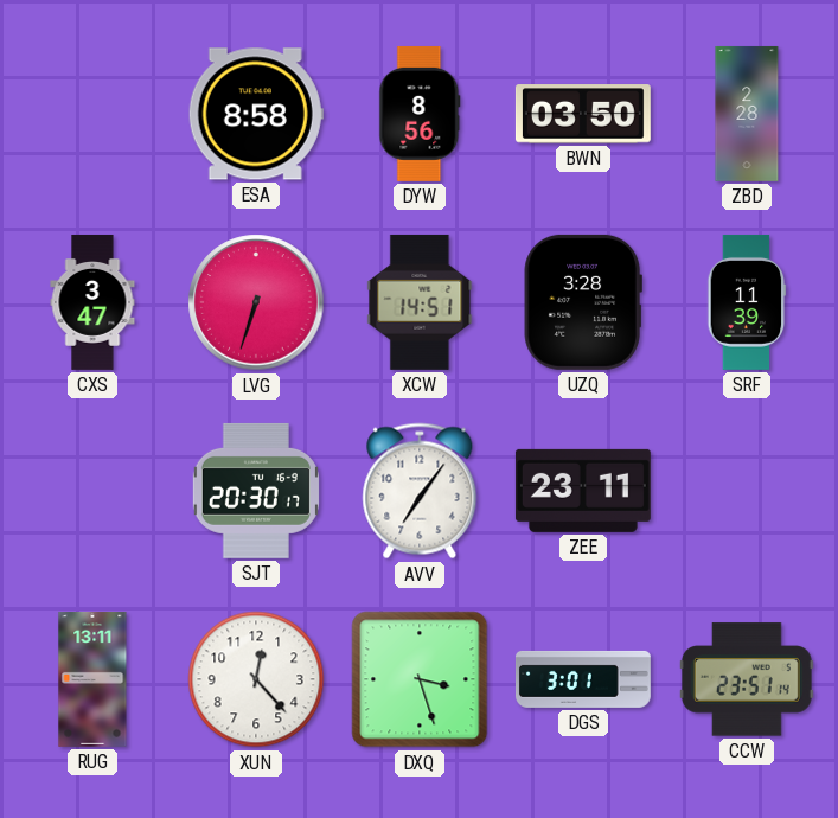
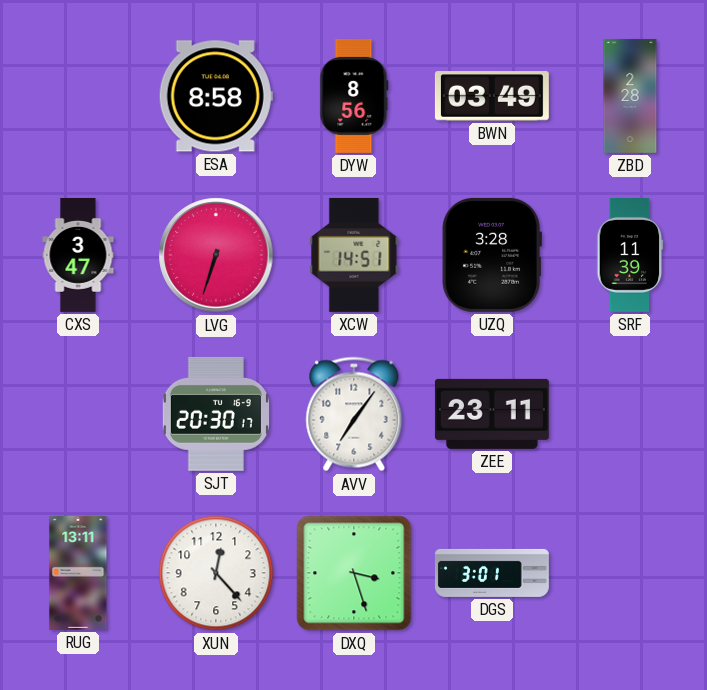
BWN: 03:50 -> 03:49
CCW: 23:51 -> none
